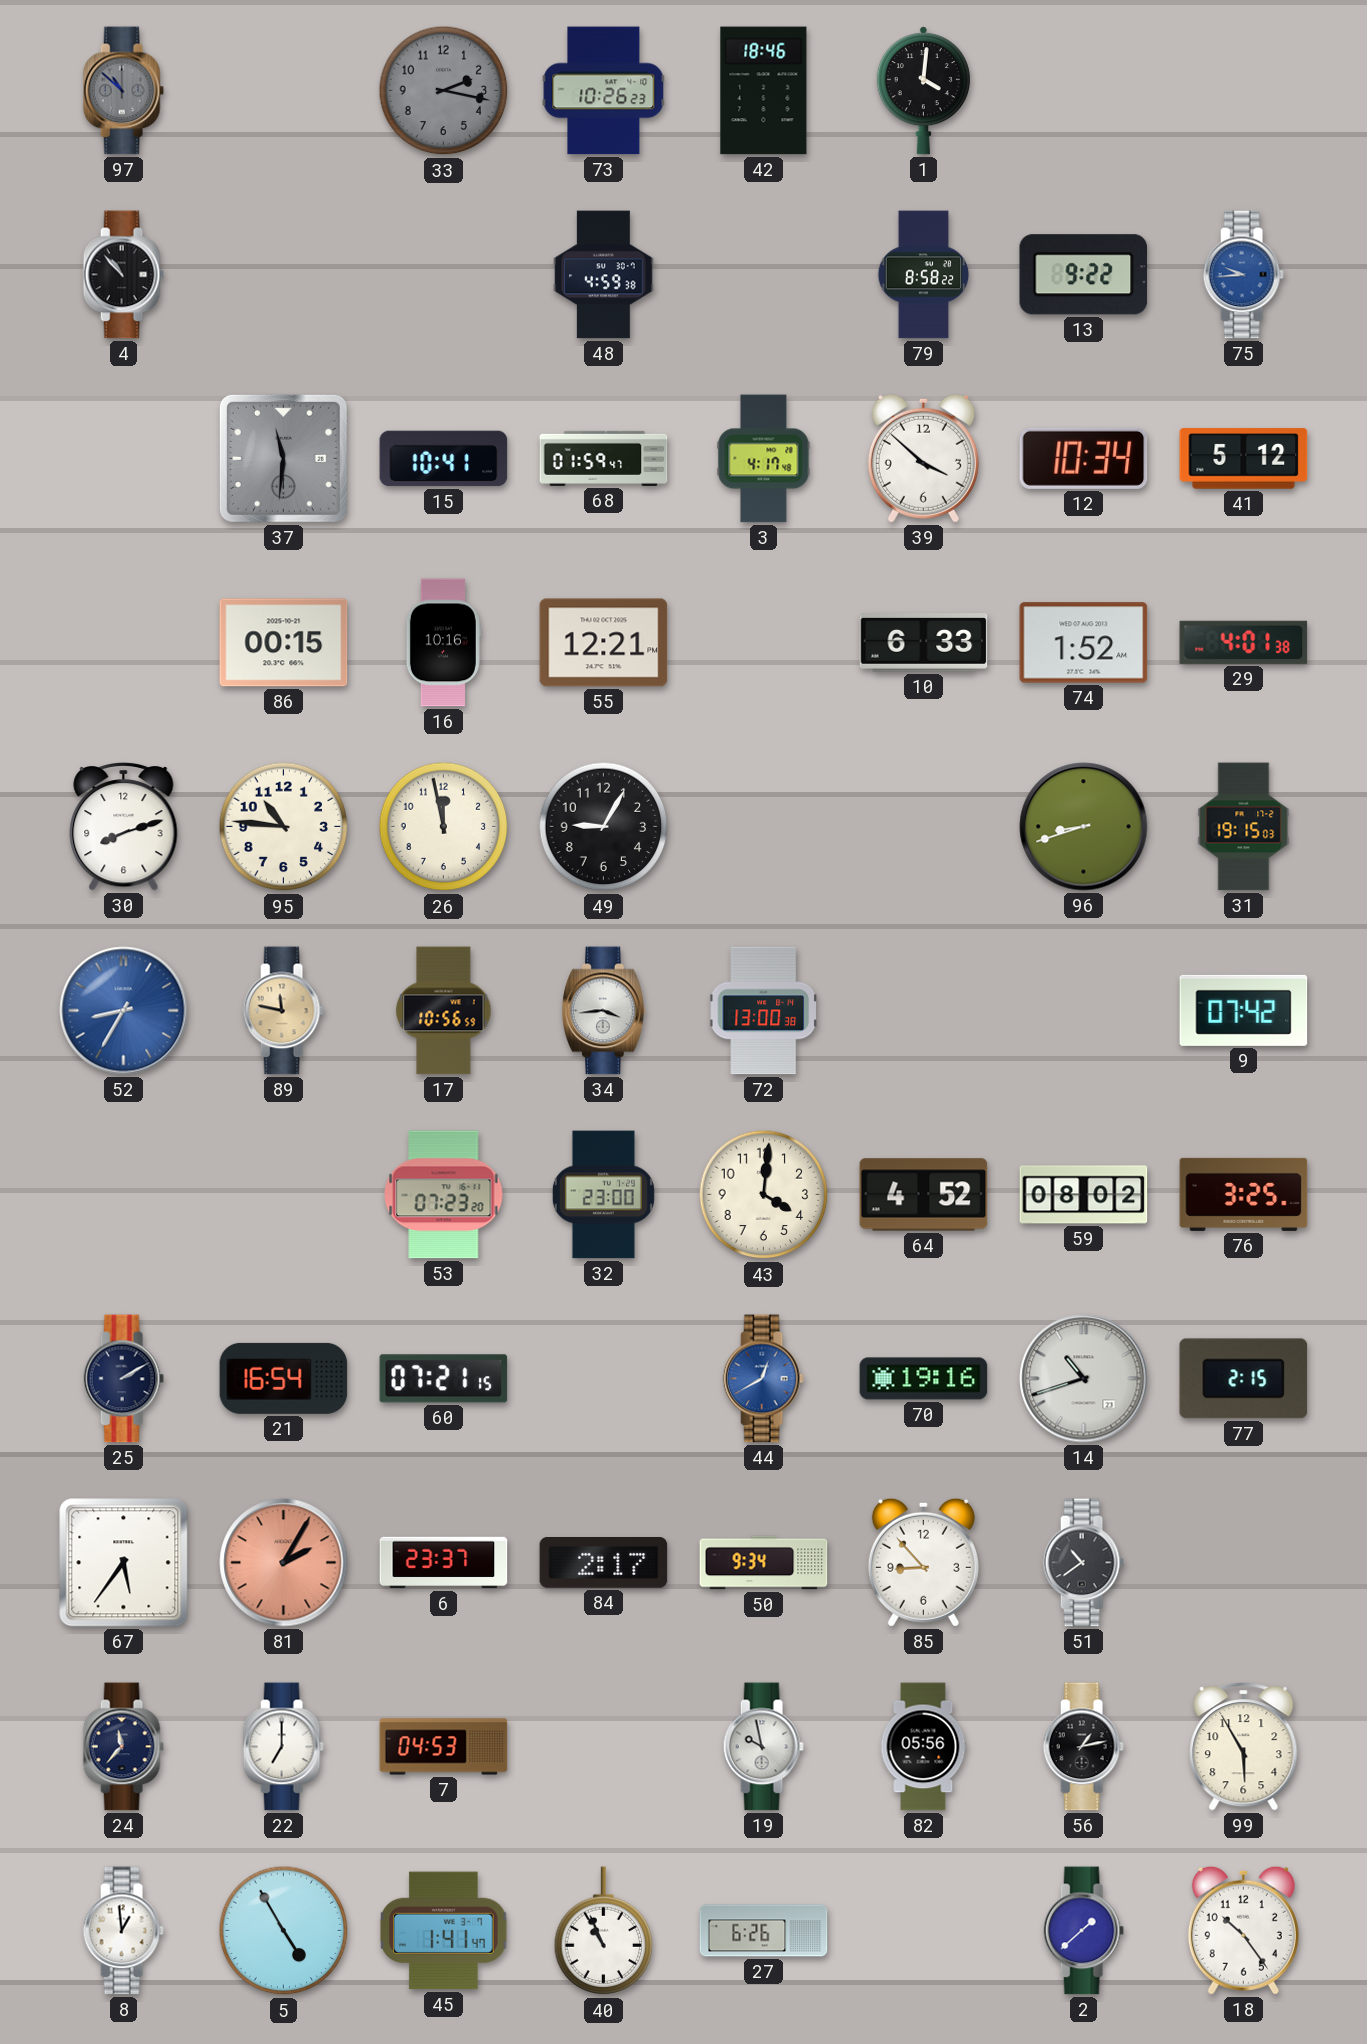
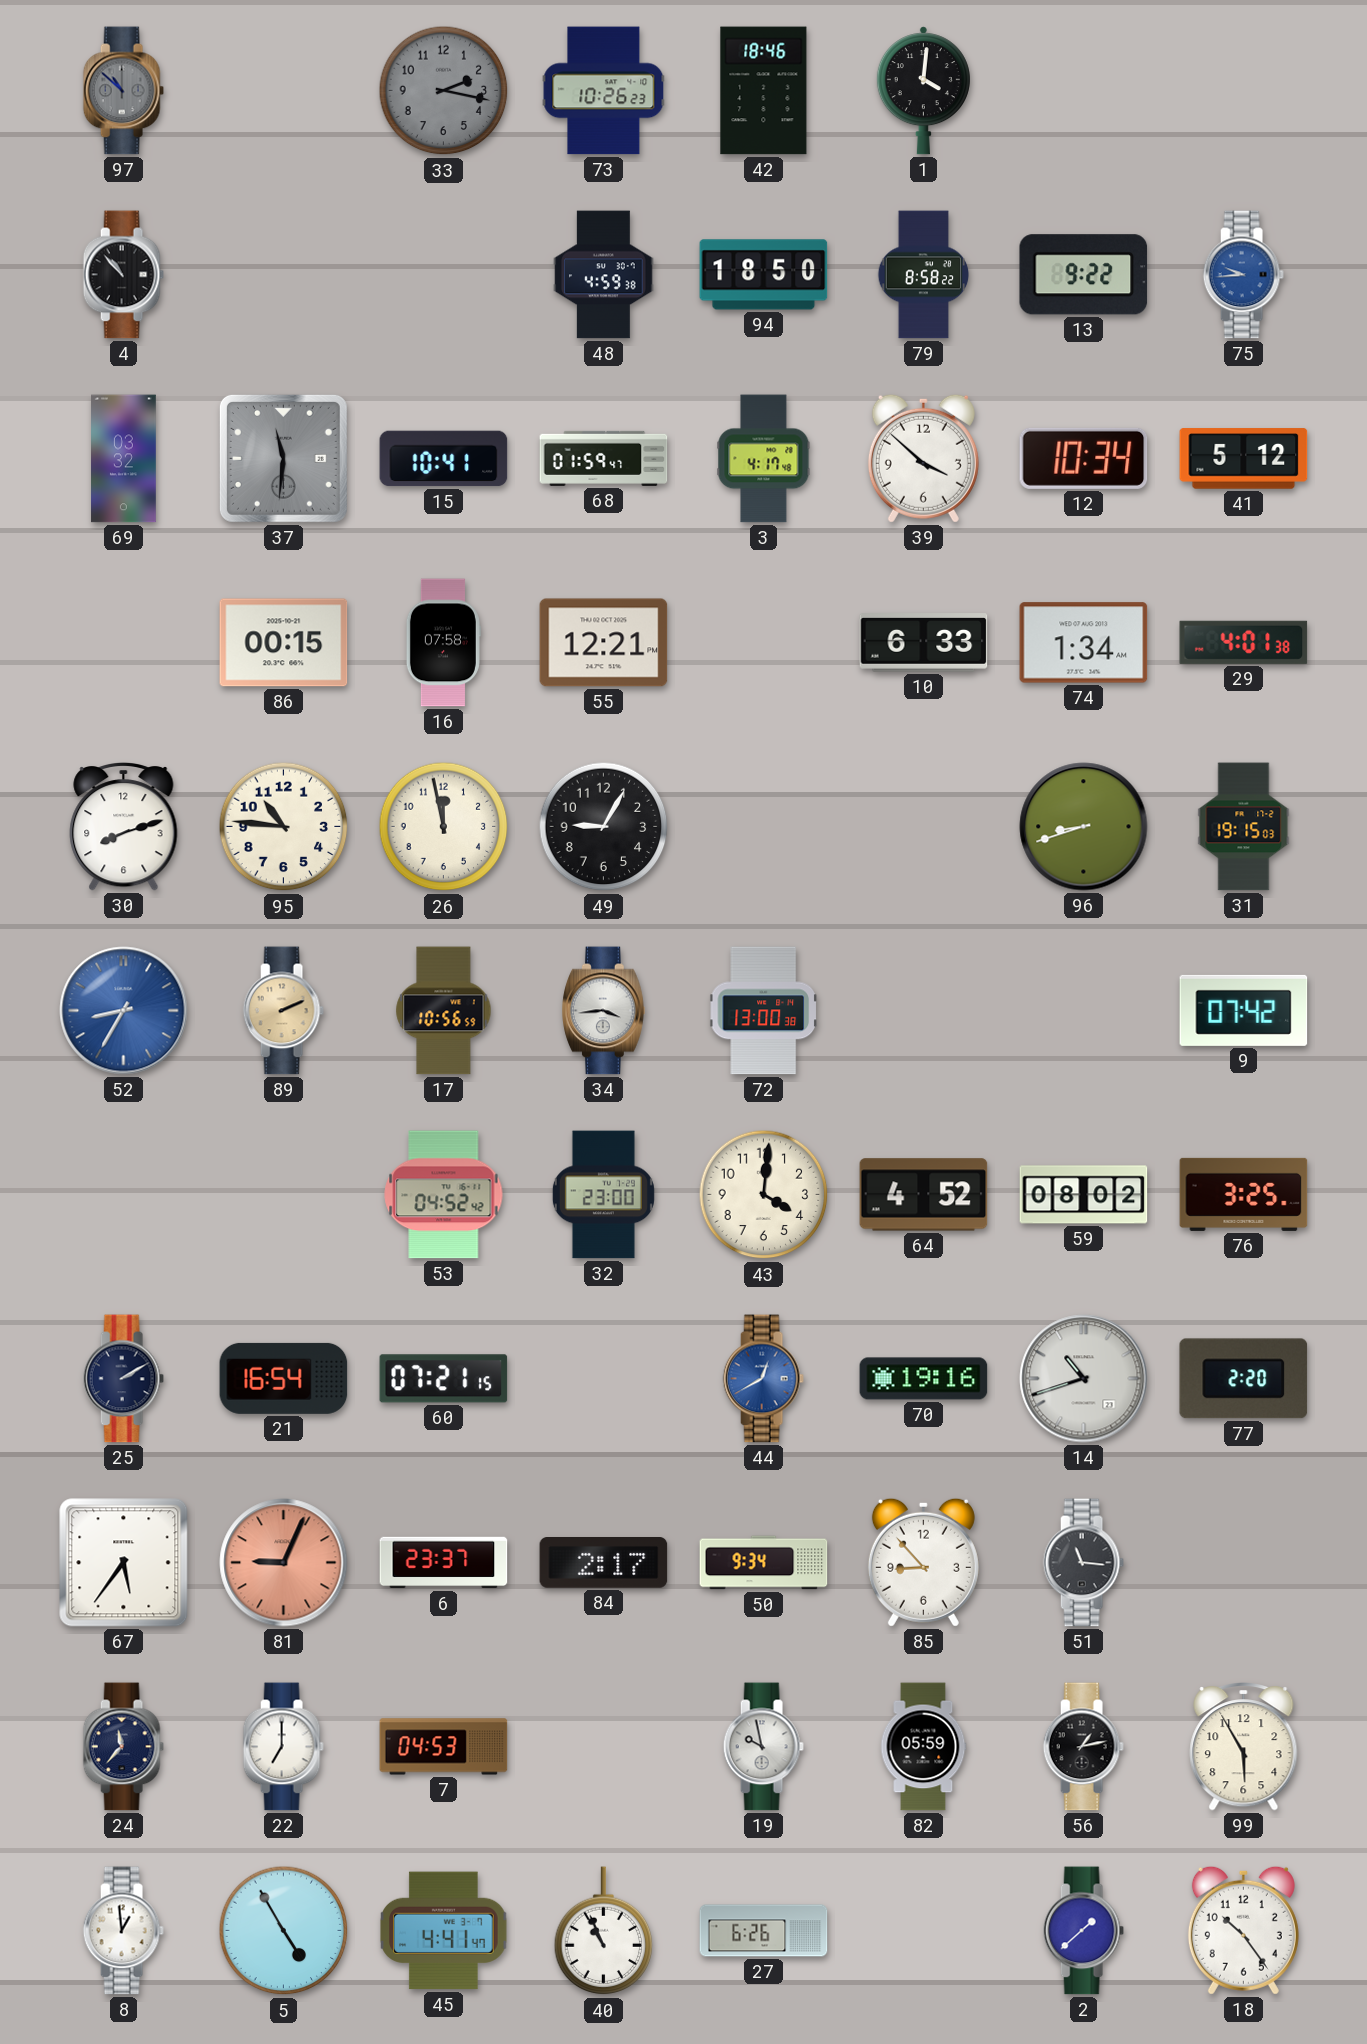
94: none -> 18:50
69: none -> 03:32
16: 10:16 -> 07:58
74: 1:52 -> 1:34
89: 11:47 -> 2:11
53: 07:23 -> 04:52
77: 2:15 -> 2:20
81: 2:05 -> 9:04
51: 10:39 -> 11:16
82: 05:56 -> 05:59
45: 1:41 -> 4:41
